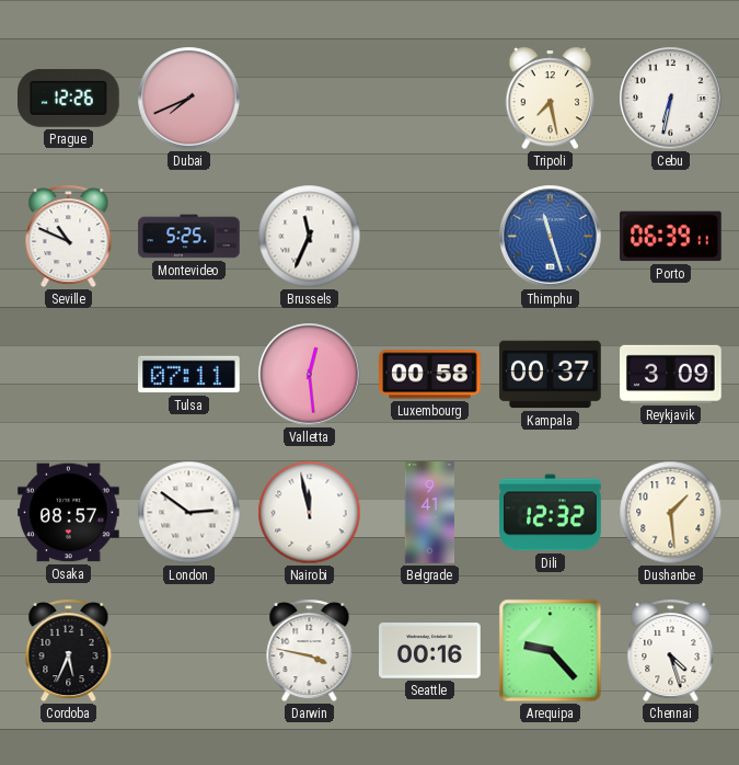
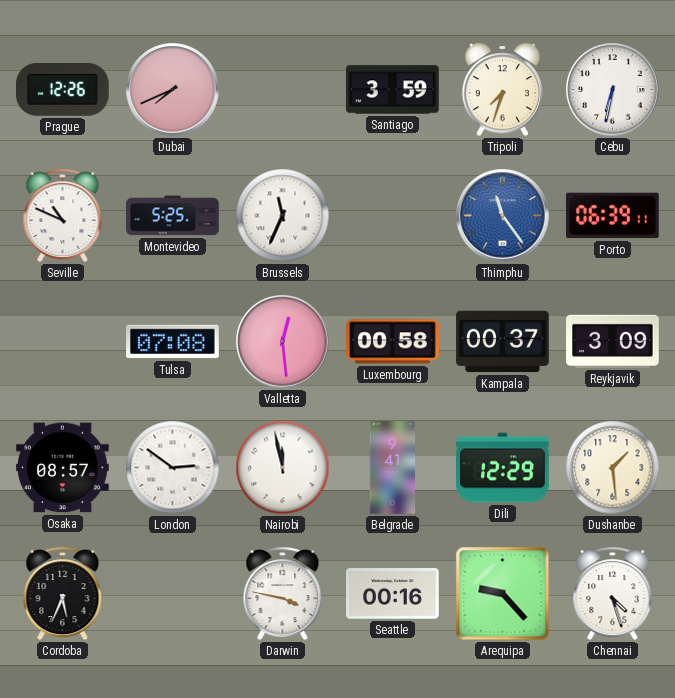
Santiago: none -> 3:59
Tripoli: 7:28 -> 7:33
Thimphu: 11:27 -> 11:24
Tulsa: 07:11 -> 07:08
Dili: 12:32 -> 12:29
